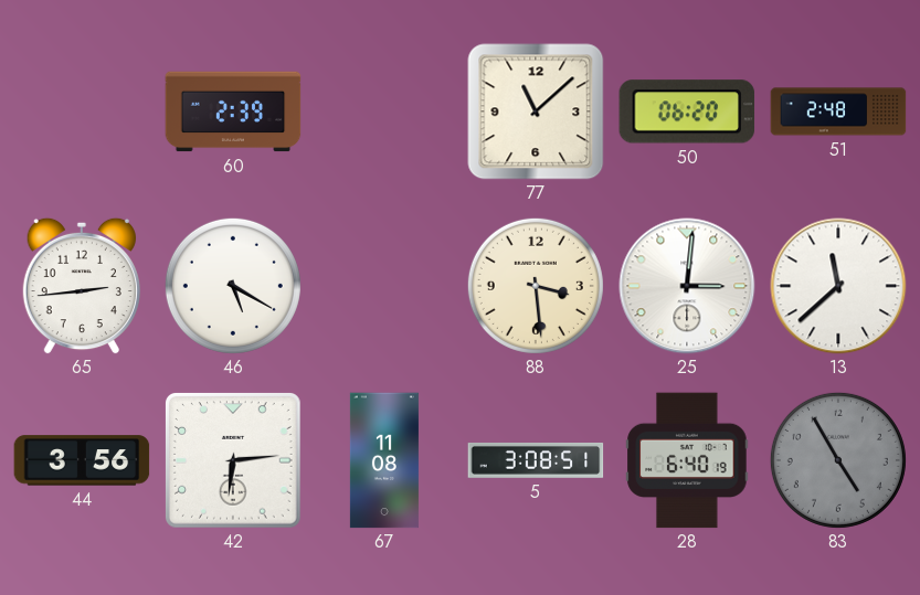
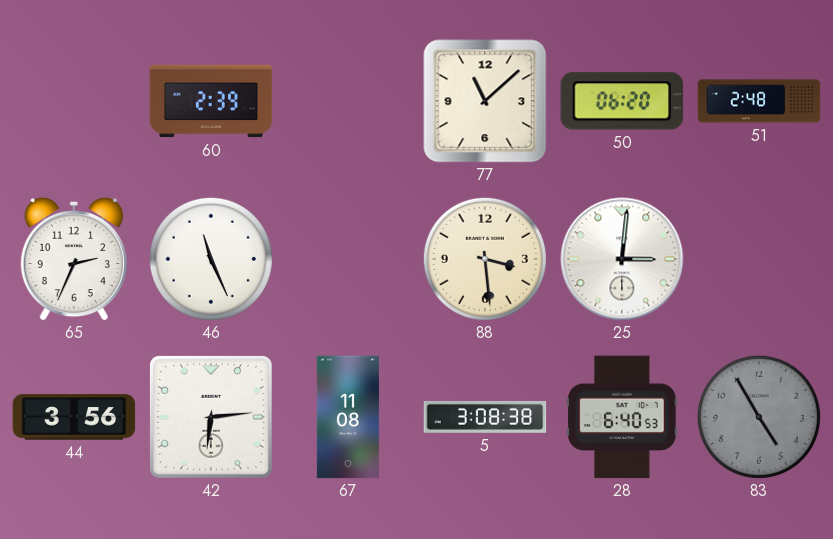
65: 2:44 -> 2:34
46: 5:20 -> 11:26
13: 11:38 -> none
5: 3:08:51 -> 3:08:38
28: 6:40:19 -> 6:40:53
